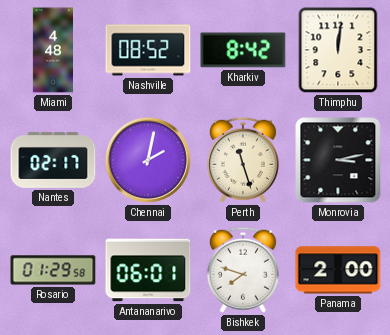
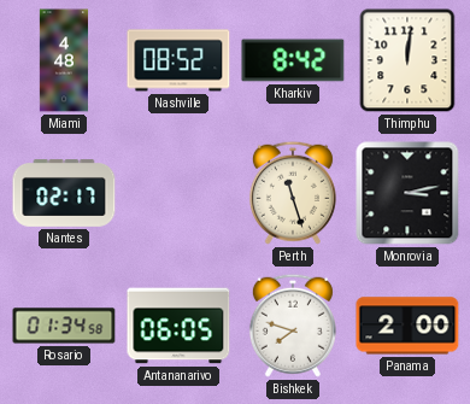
Chennai: 2:02 -> none
Rosario: 01:29 -> 01:34
Antananarivo: 06:01 -> 06:05
